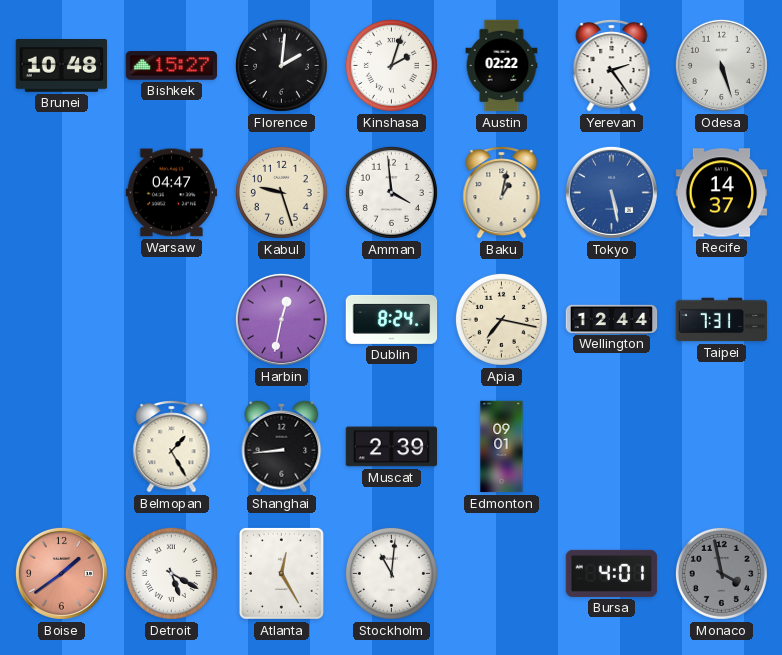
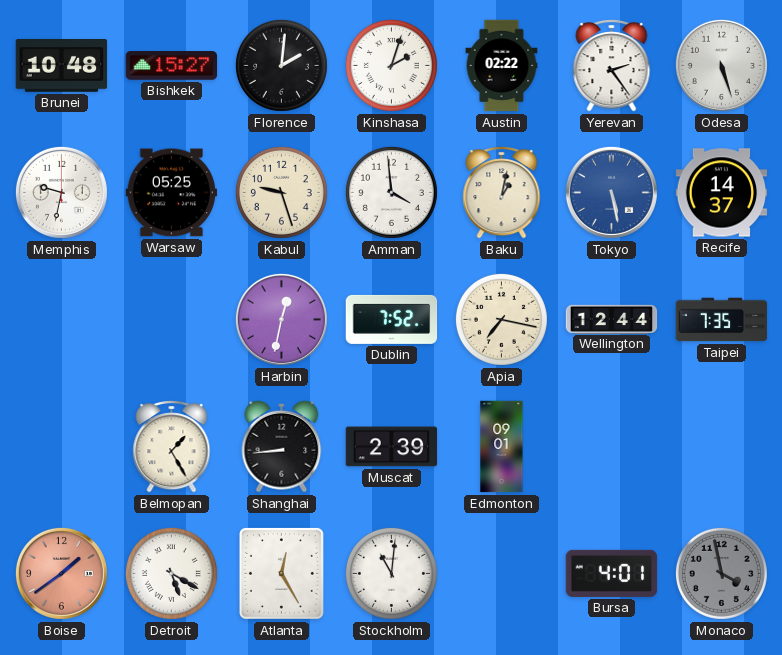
Memphis: none -> 9:32
Warsaw: 04:47 -> 05:25
Dublin: 8:24 -> 7:52
Taipei: 7:31 -> 7:35
